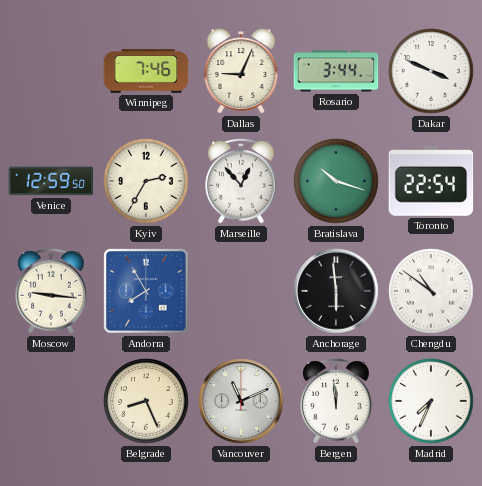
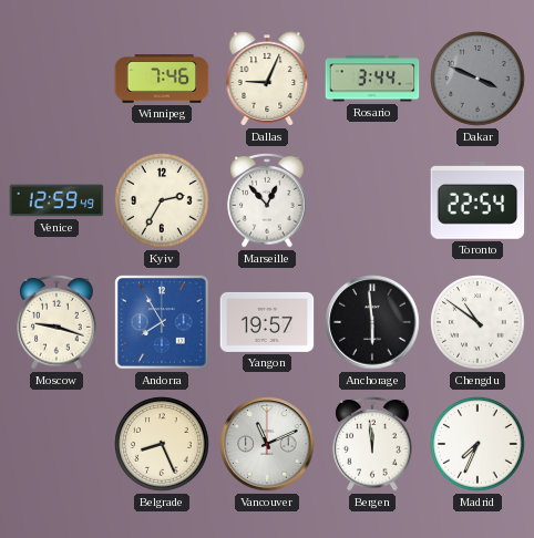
Dakar dial: white -> grey
Venice: 12:59:50 -> 12:59:49
Bratislava: 10:18 -> none
Moscow: 9:16 -> 9:18
Yangon: none -> 19:57
